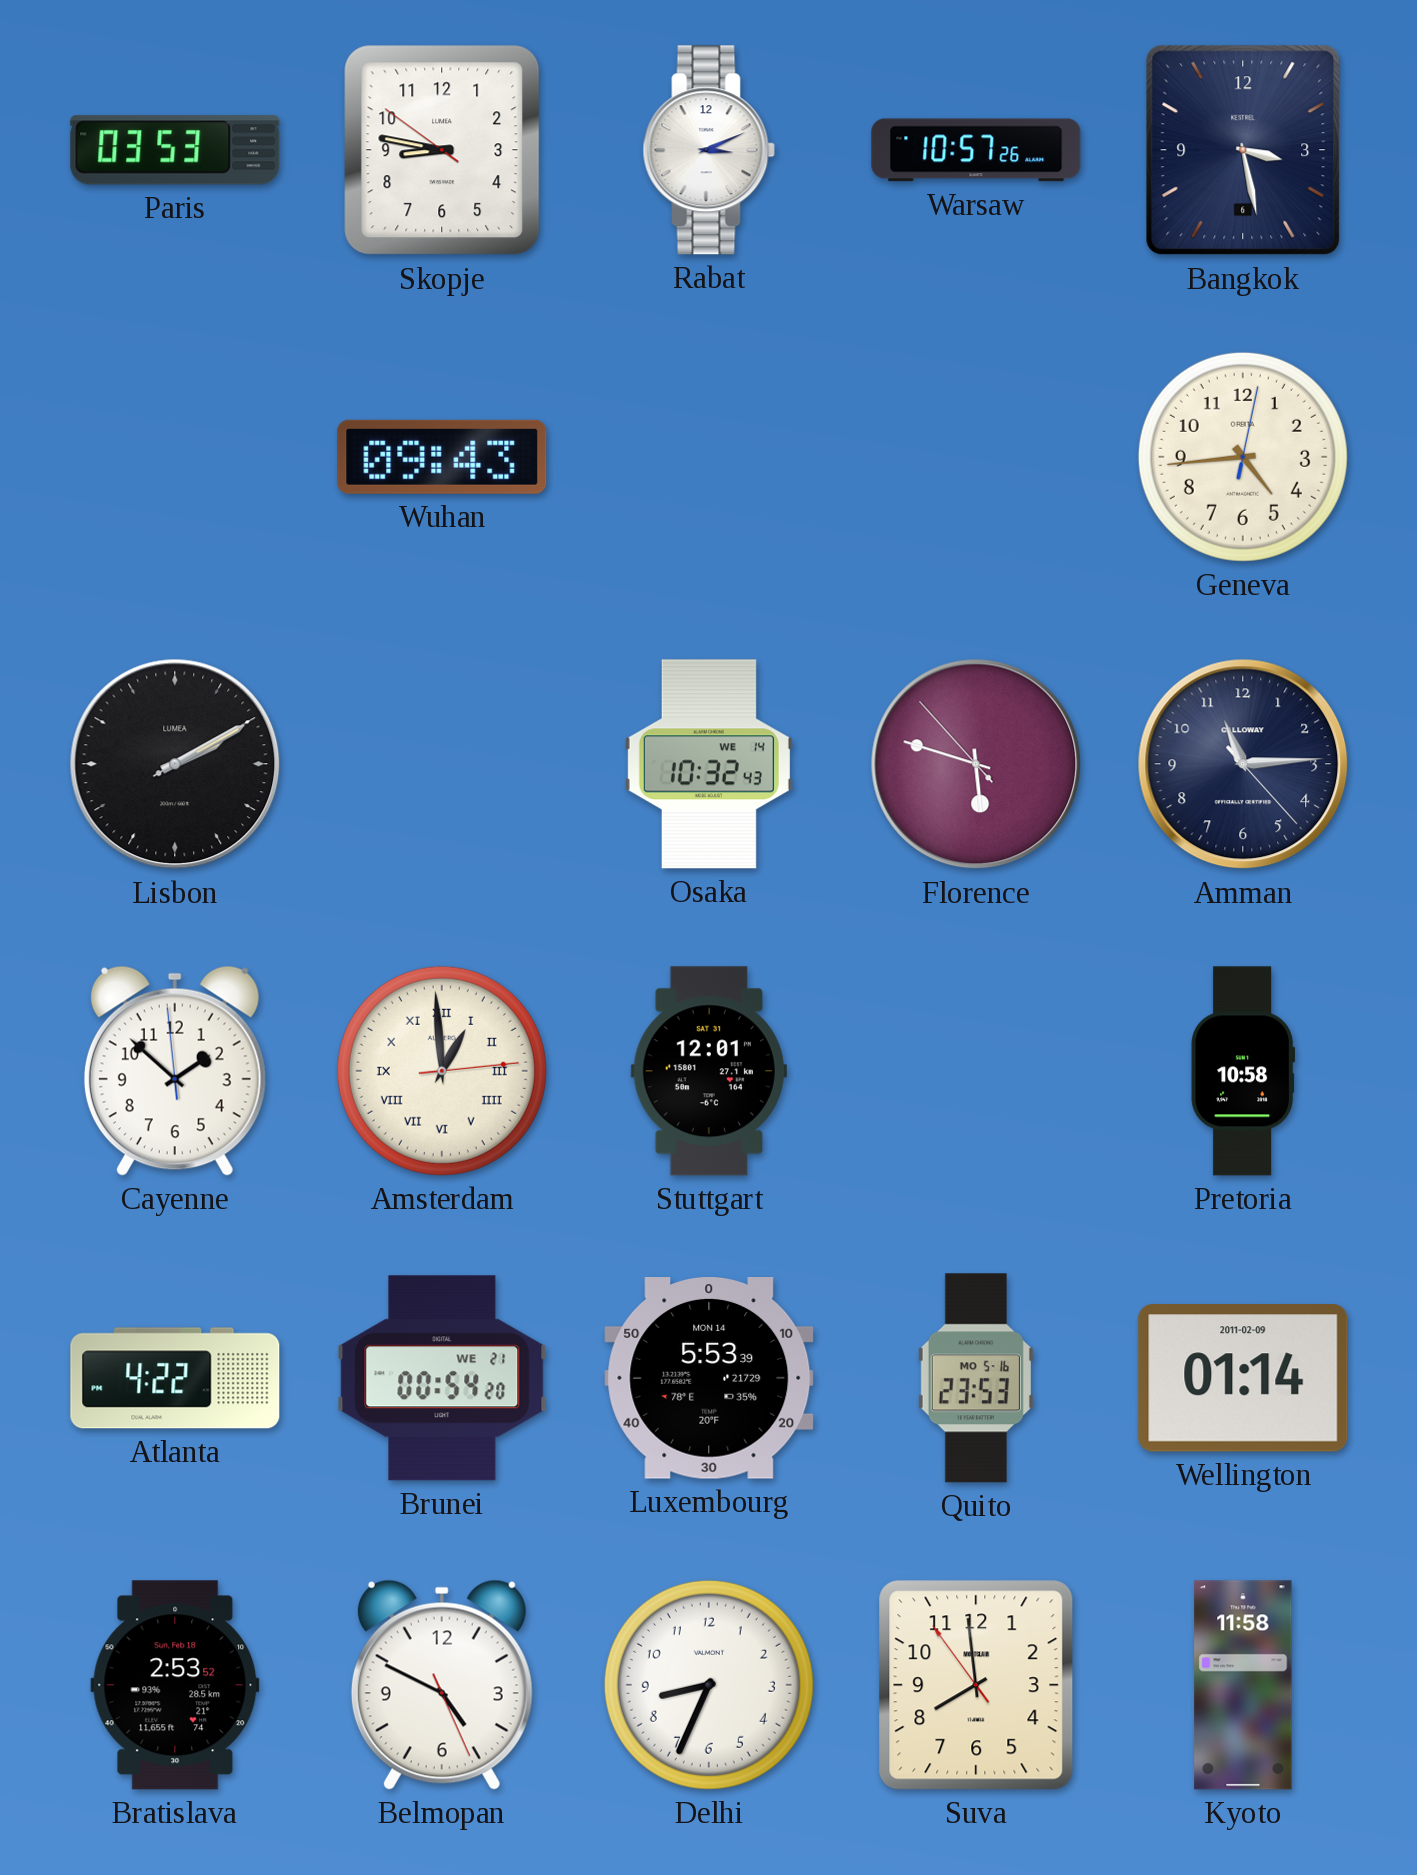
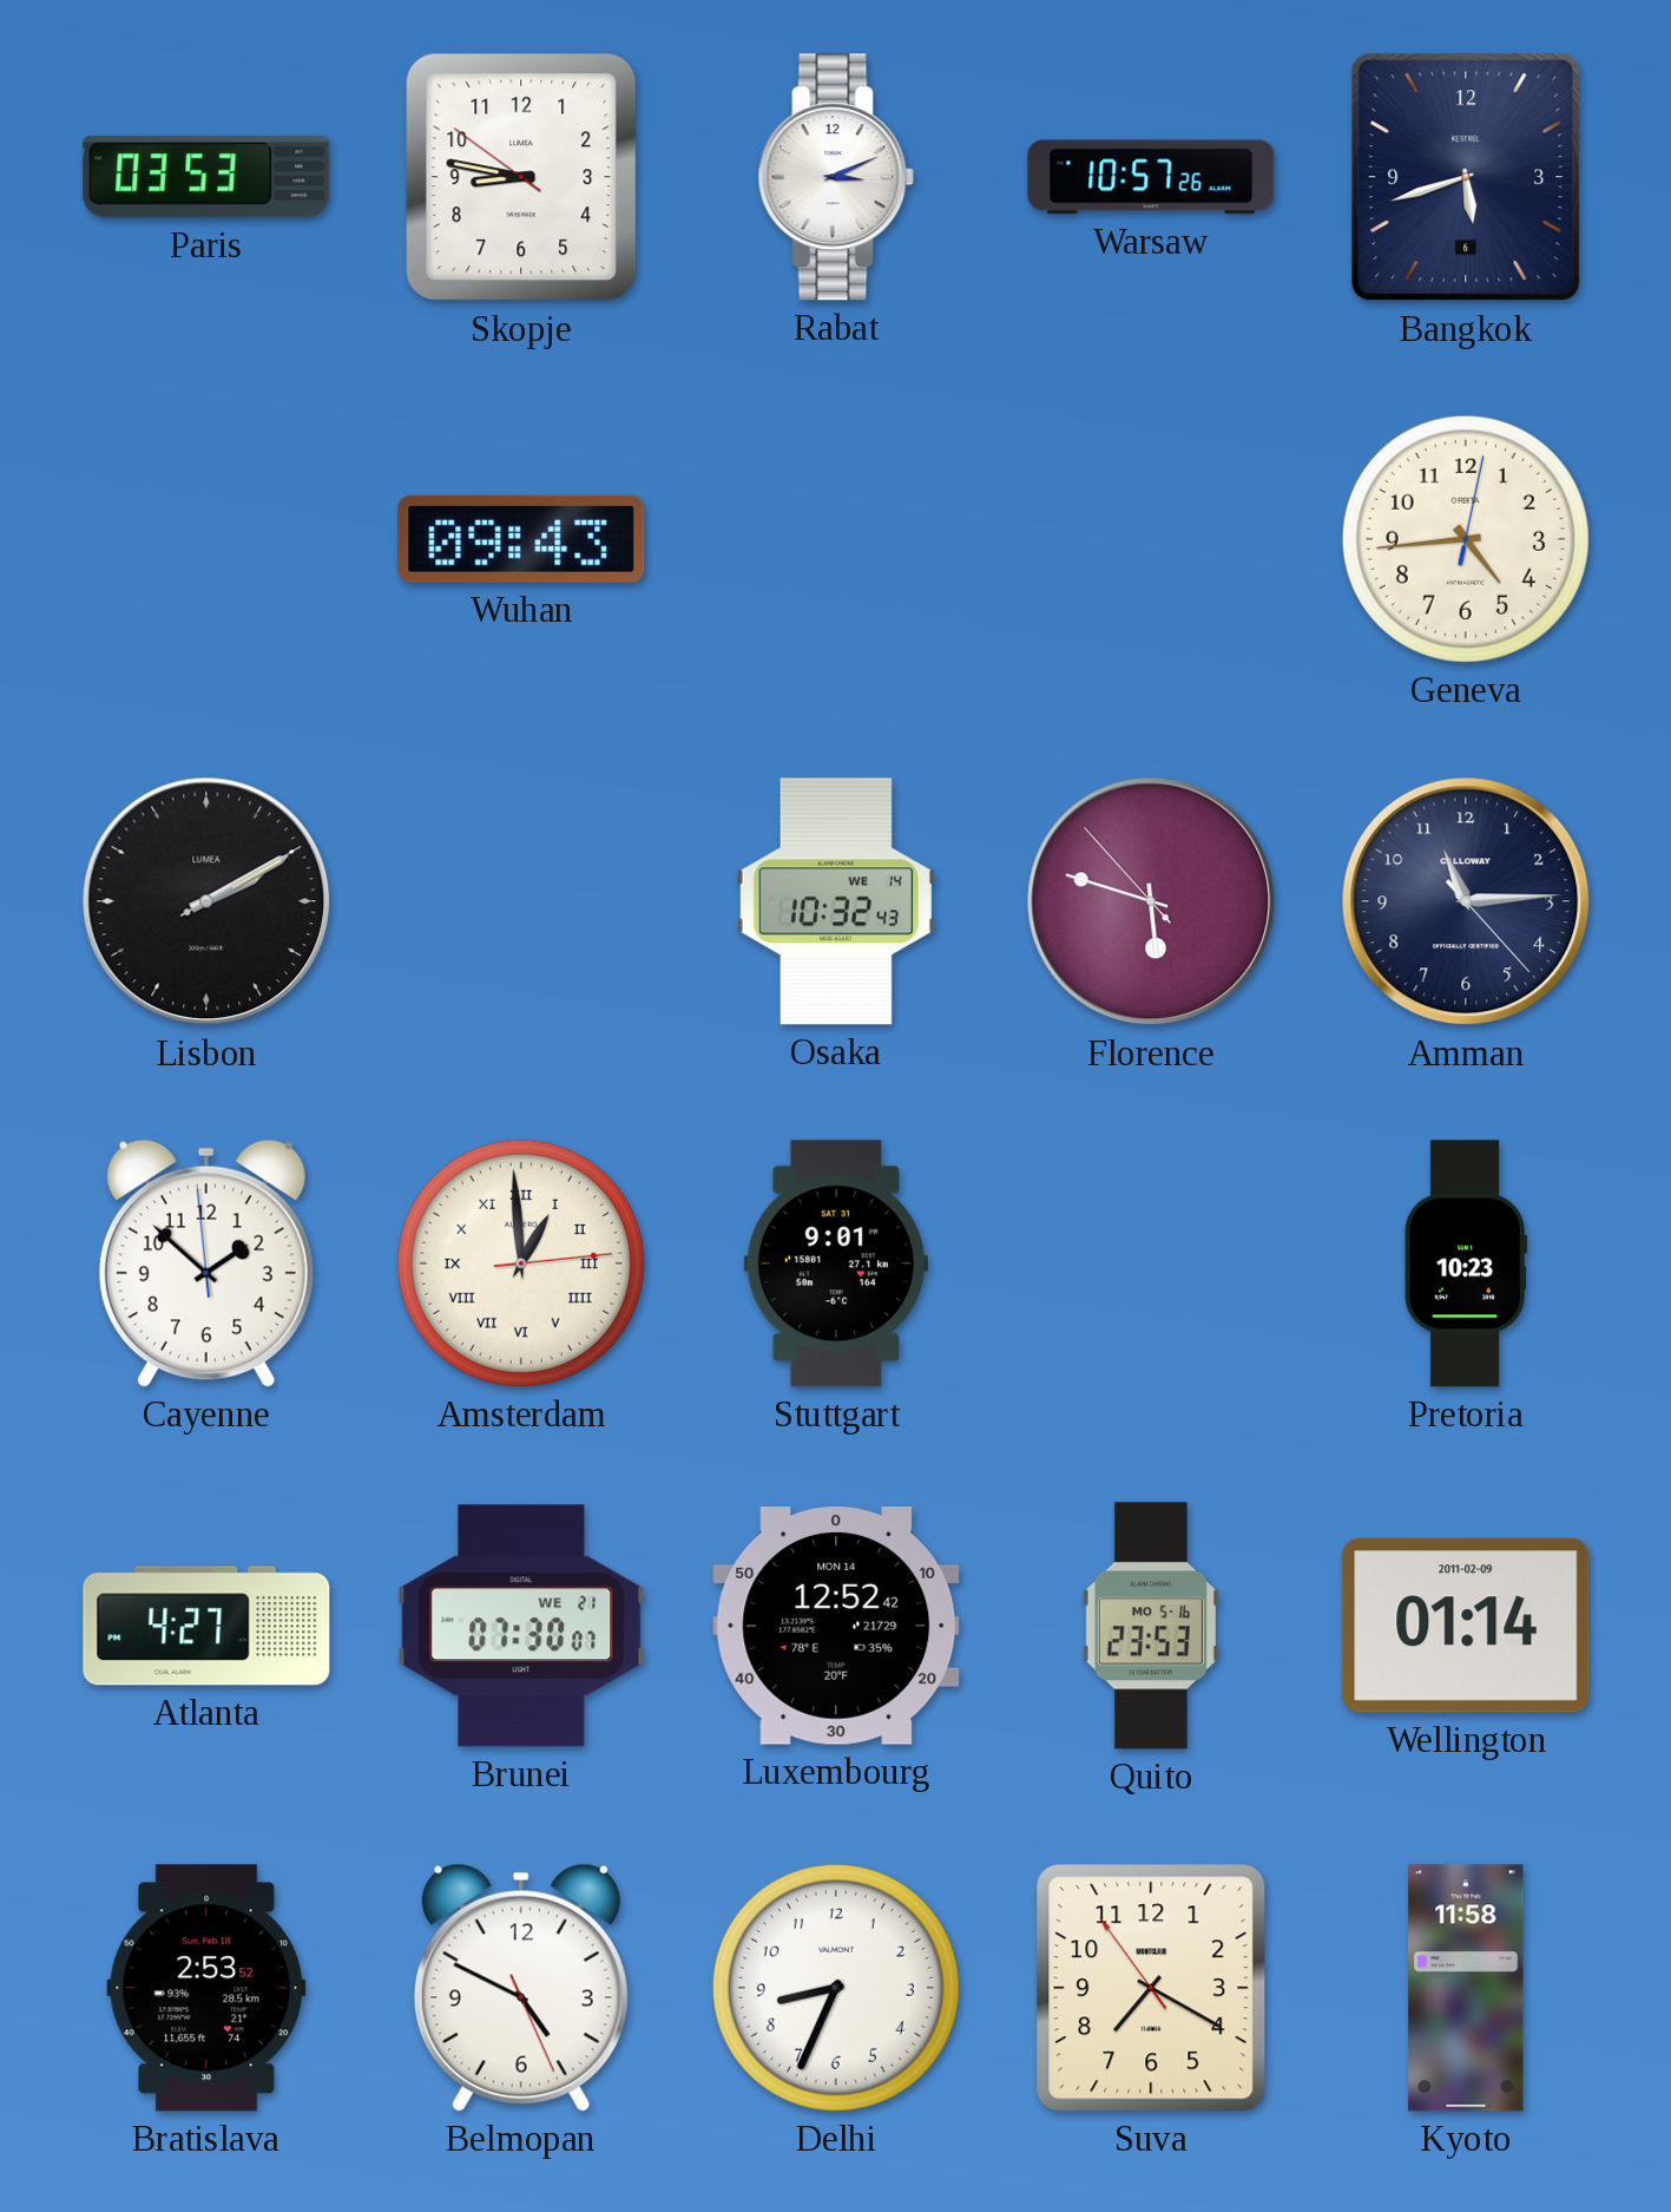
Bangkok: 3:28 -> 5:42
Stuttgart: 12:01 -> 9:01
Pretoria: 10:58 -> 10:23
Atlanta: 4:22 -> 4:27
Brunei: 00:54 -> 07:30
Luxembourg: 5:53 -> 12:52
Suva: 7:58 -> 7:19
